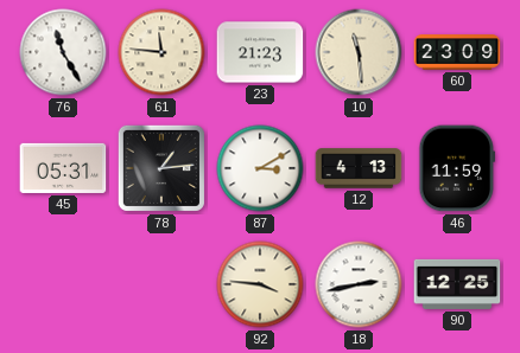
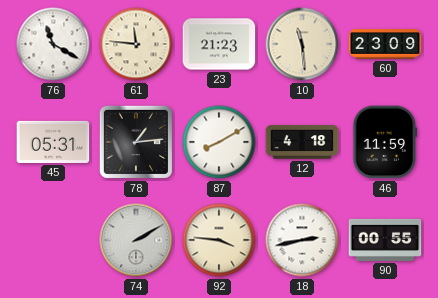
76: 11:25 -> 11:20
87: 3:10 -> 8:10
12: 4:13 -> 4:18
74: none -> 2:10
90: 12:25 -> 00:55
